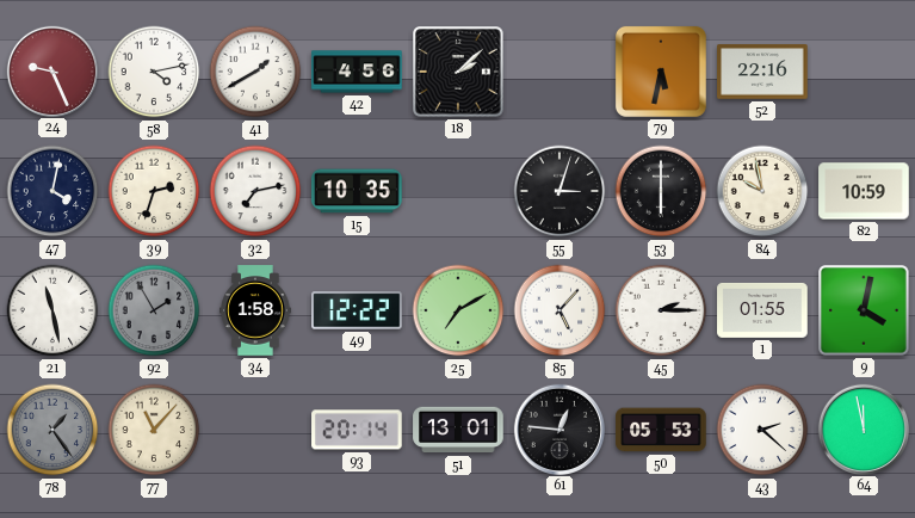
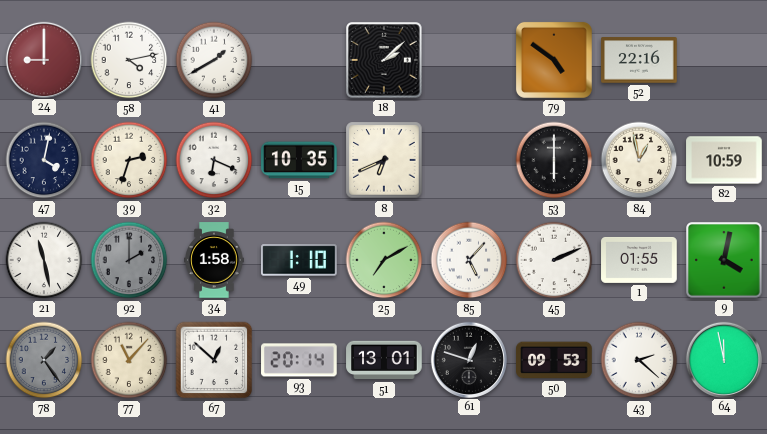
24: 9:26 -> 9:00
42: 4:56 -> none
79: 5:32 -> 4:51
32: 7:13 -> 6:19
8: none -> 6:41
55: 3:03 -> none
84: 9:58 -> 12:58
92: 1:55 -> 2:00
49: 12:22 -> 1:10
45: 2:15 -> 2:11
67: none -> 12:52
61: 12:46 -> 12:48
50: 05:53 -> 09:53
